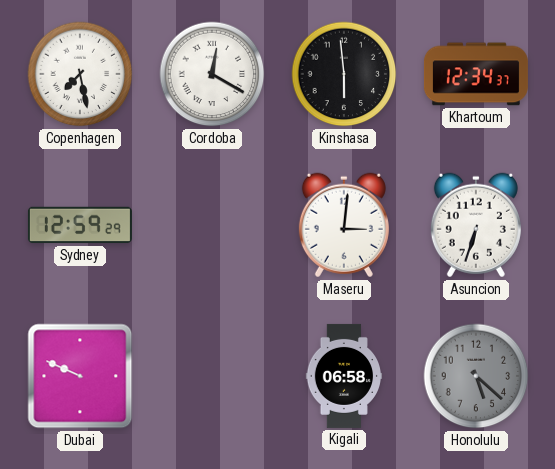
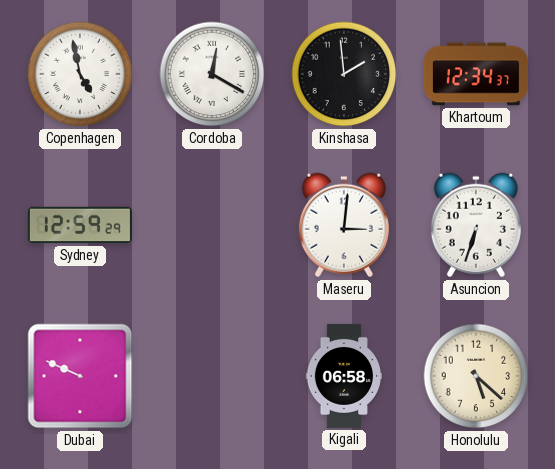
Copenhagen: 7:28 -> 4:58
Kinshasa: 5:59 -> 1:59
Honolulu dial: grey -> cream
